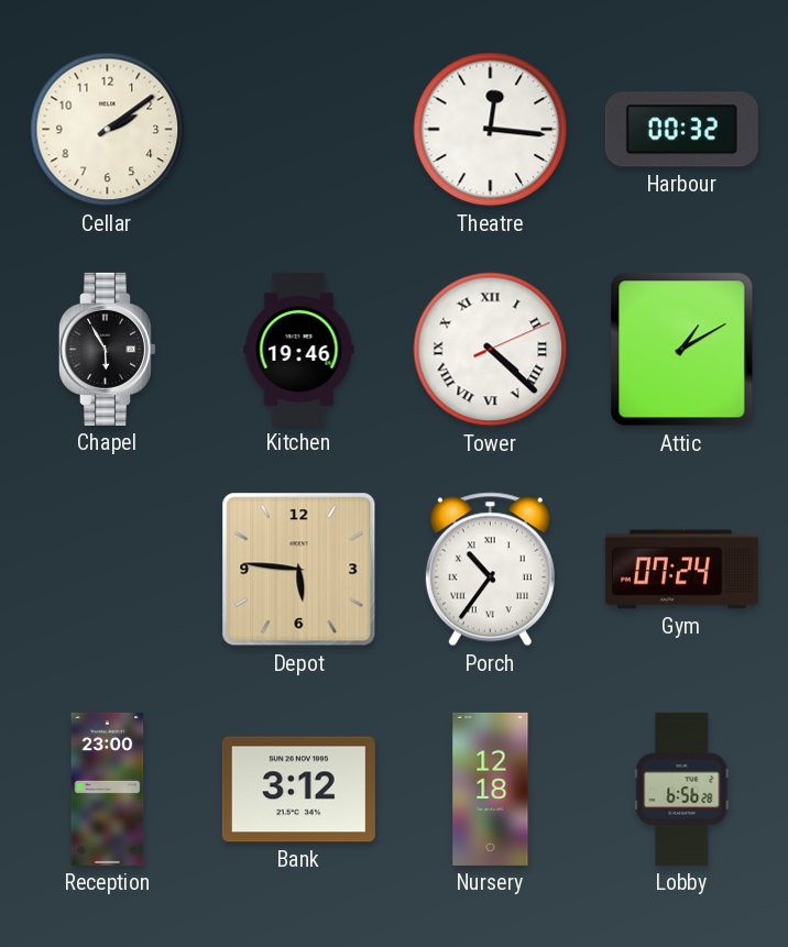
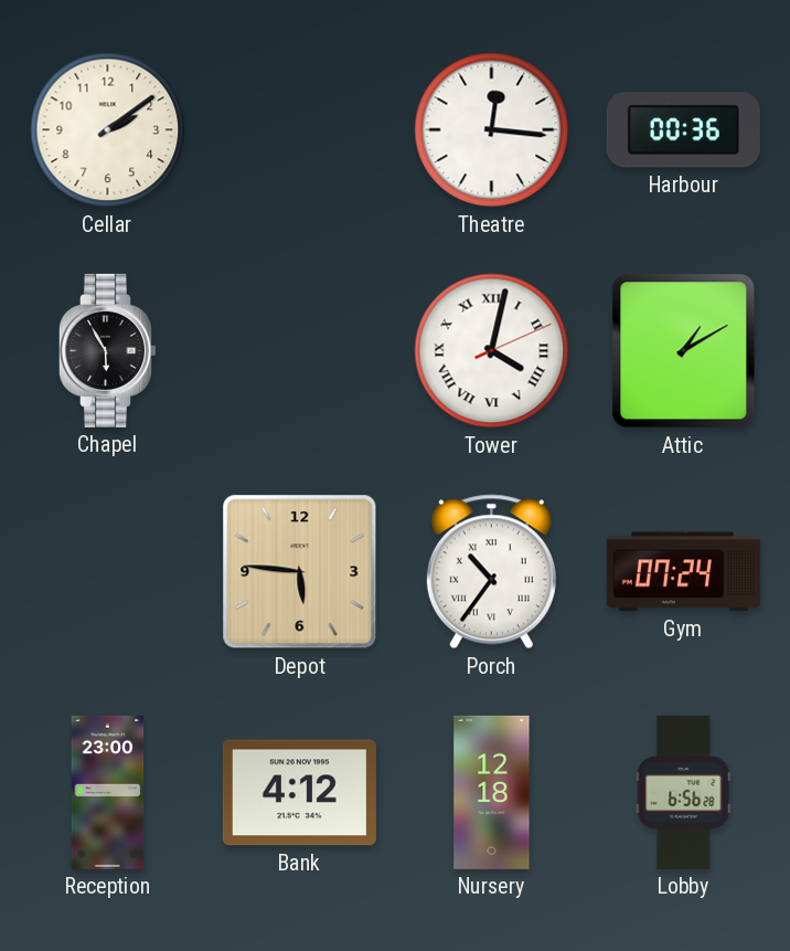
Harbour: 00:32 -> 00:36
Kitchen: 19:46 -> none
Tower: 4:22 -> 4:02
Bank: 3:12 -> 4:12
